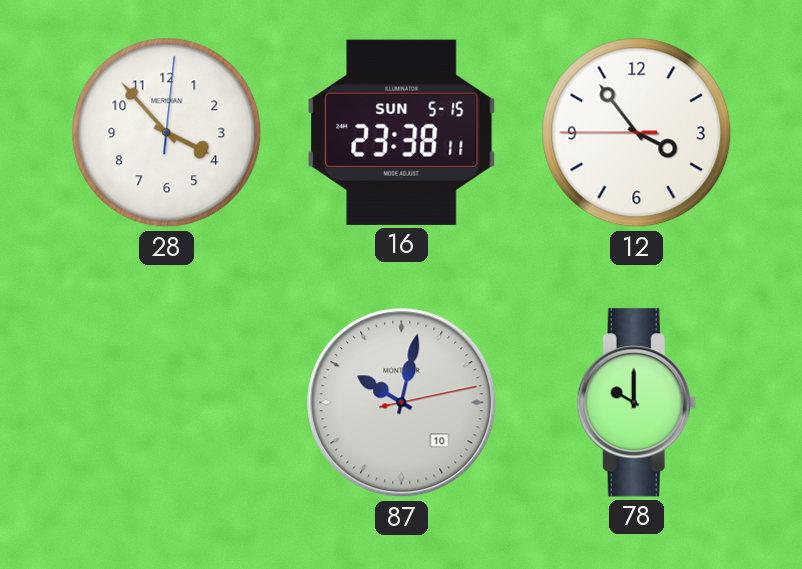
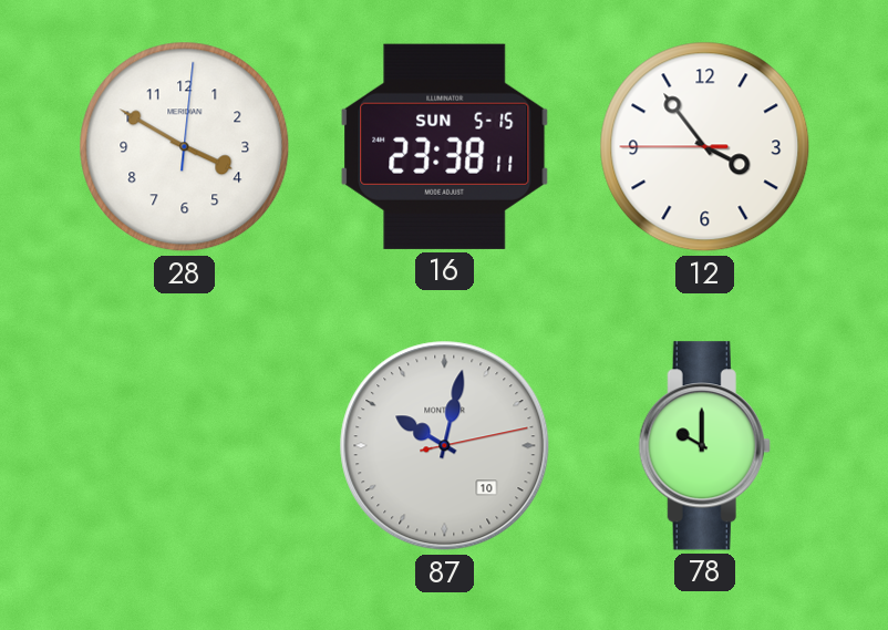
28: 3:53 -> 3:50
